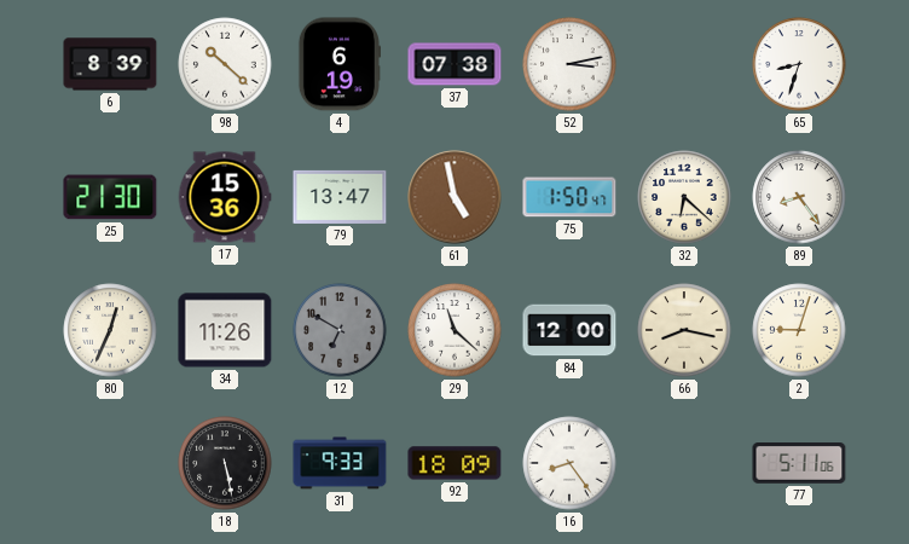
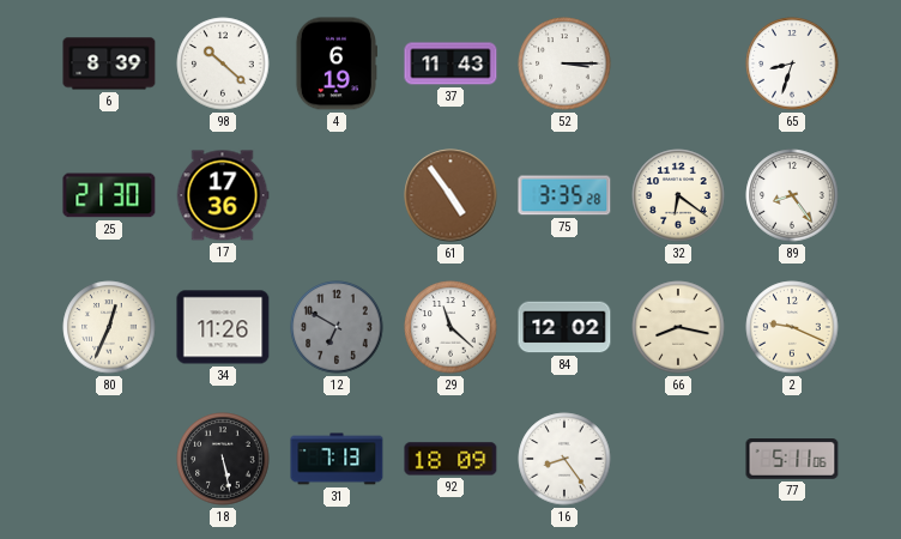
37: 07:38 -> 11:43
52: 3:13 -> 3:15
17: 15:36 -> 17:36
79: 13:47 -> none
61: 4:58 -> 4:54
75: 1:50 -> 3:35
32: 6:22 -> 6:21
84: 12:00 -> 12:02
2: 9:03 -> 9:19
31: 9:33 -> 7:13
